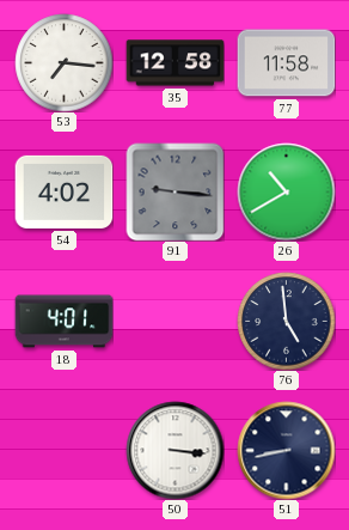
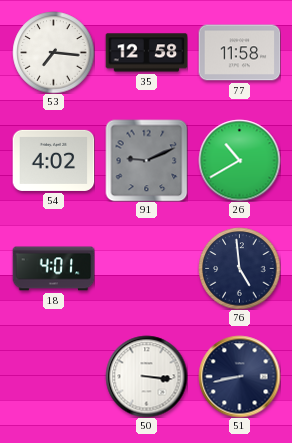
91: 9:16 -> 9:11
